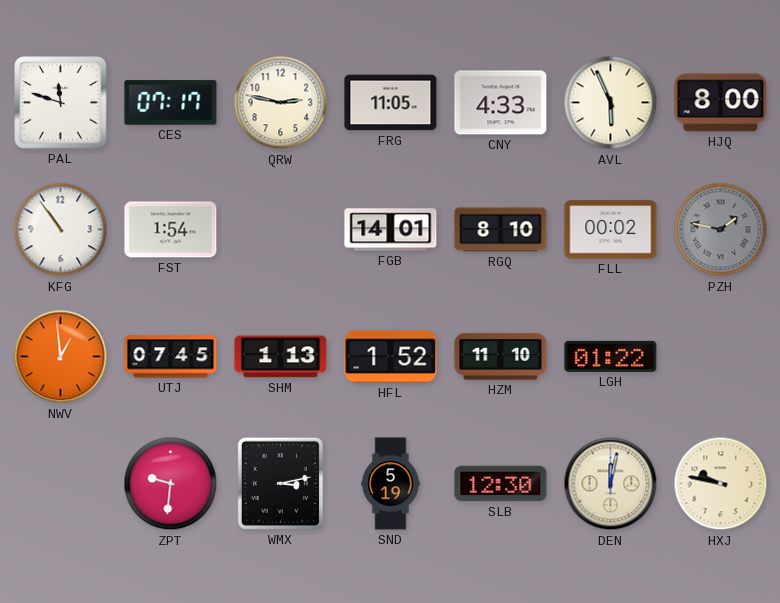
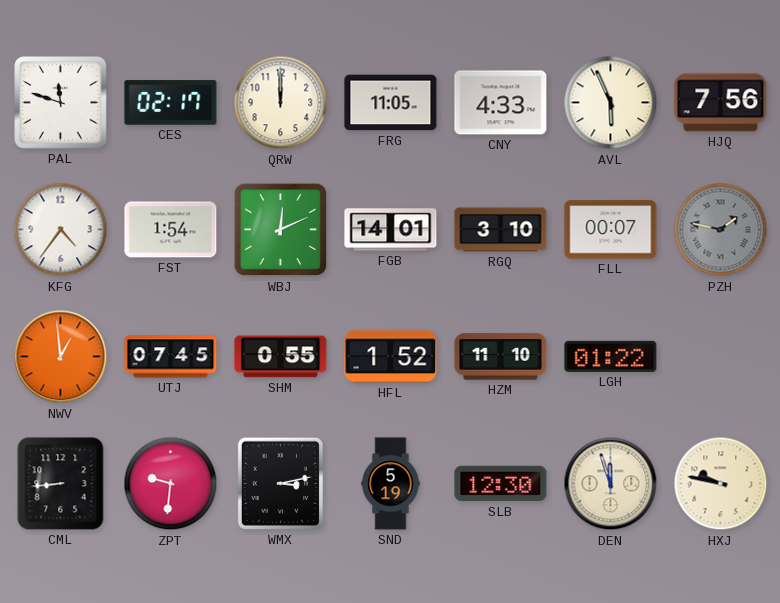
CES: 07:17 -> 02:17
QRW: 2:47 -> 12:00
HJQ: 8:00 -> 7:56
KFG: 10:54 -> 4:36
WBJ: none -> 12:11
RGQ: 8:10 -> 3:10
FLL: 00:02 -> 00:07
SHM: 1:13 -> 0:55
CML: none -> 8:44
DEN: 12:02 -> 11:57
